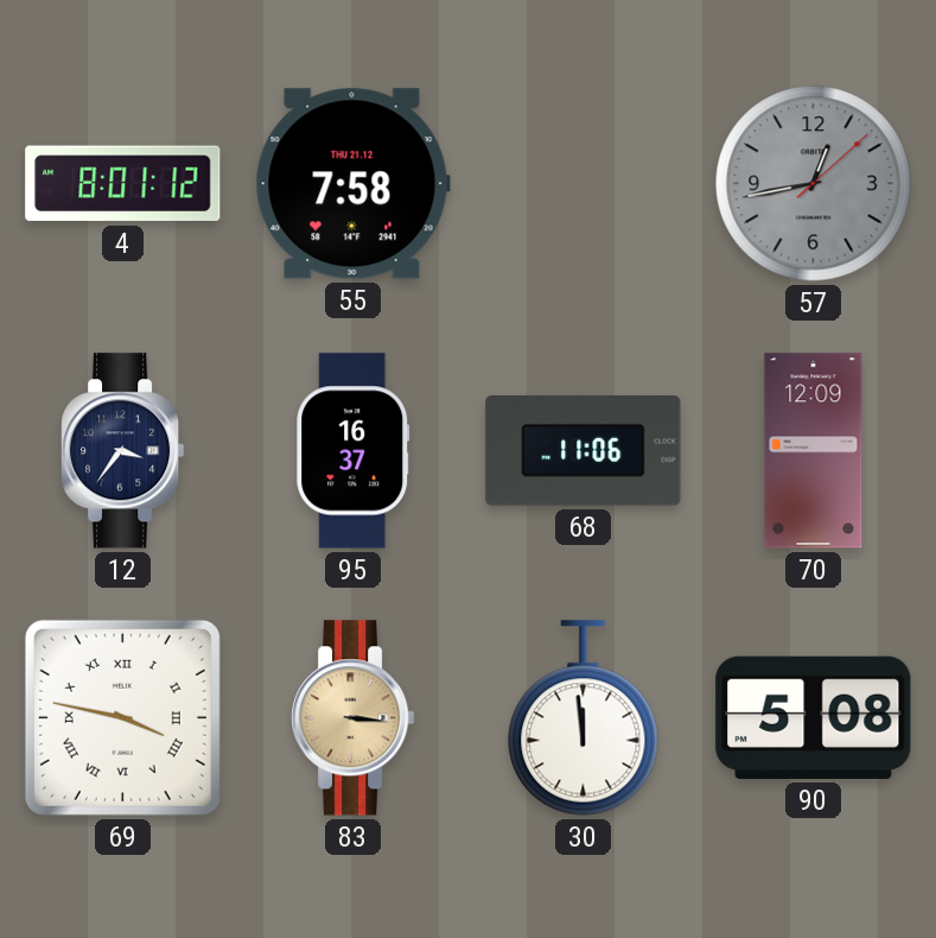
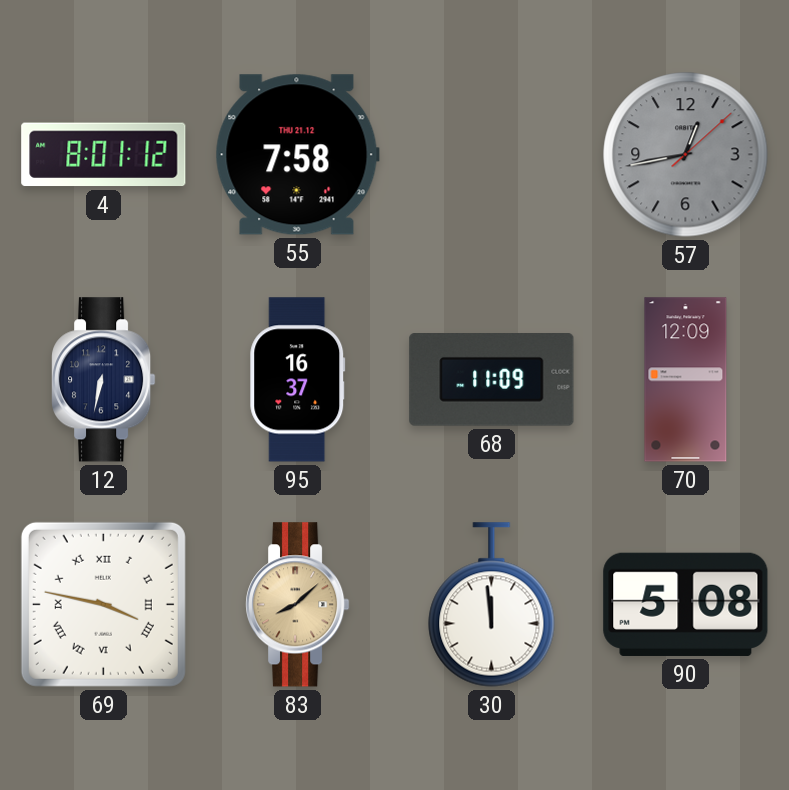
12: 3:36 -> 6:32
68: 11:06 -> 11:09
83: 3:16 -> 8:08
